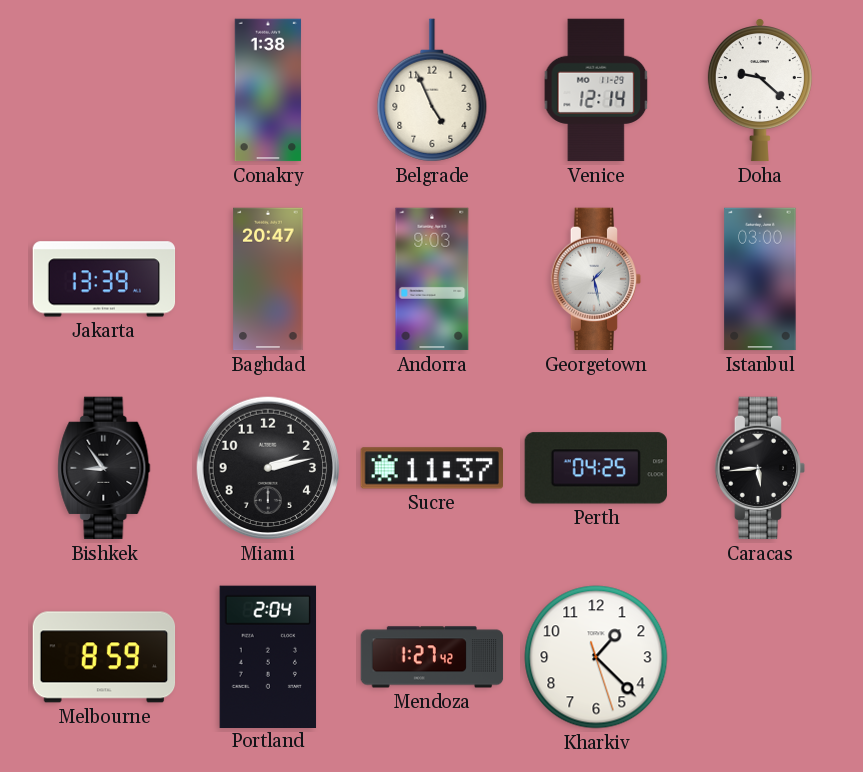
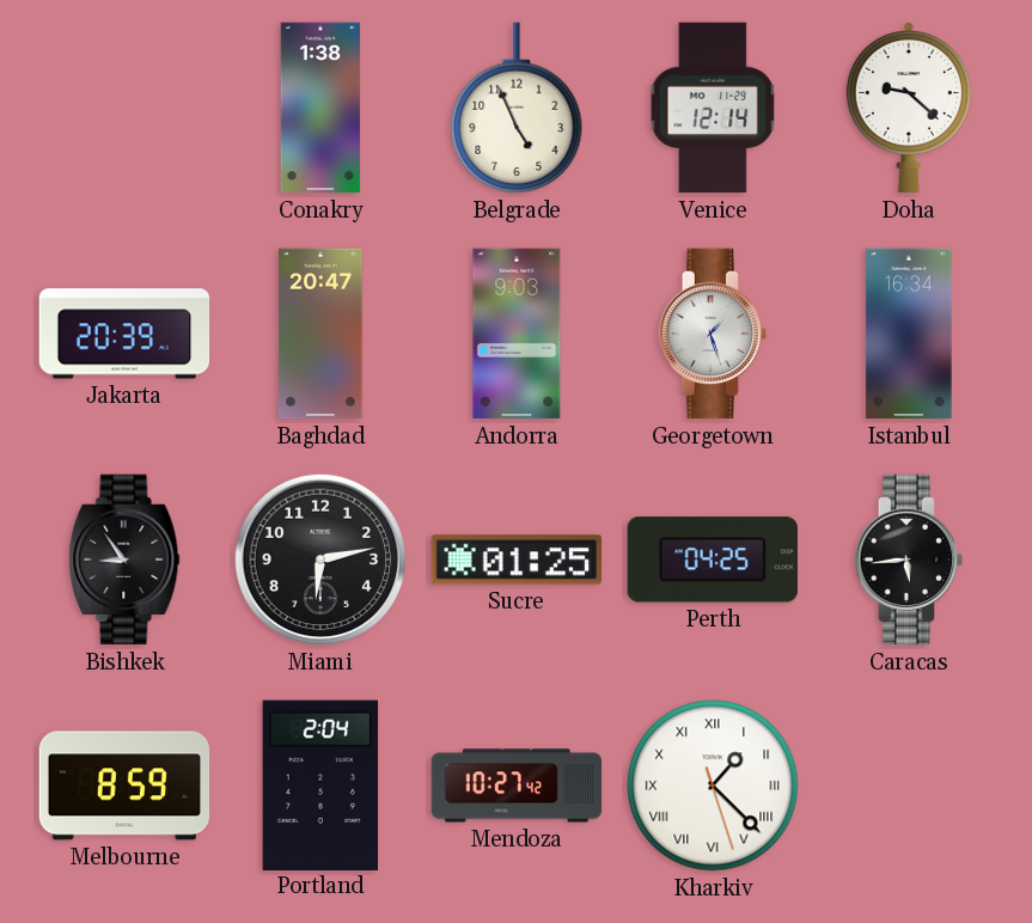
Jakarta: 13:39 -> 20:39
Georgetown: 1:28 -> 1:27
Istanbul: 03:00 -> 16:34
Miami: 2:13 -> 6:13
Sucre: 11:37 -> 01:25
Mendoza: 1:27 -> 10:27
Kharkiv numerals: Arabic -> Roman
